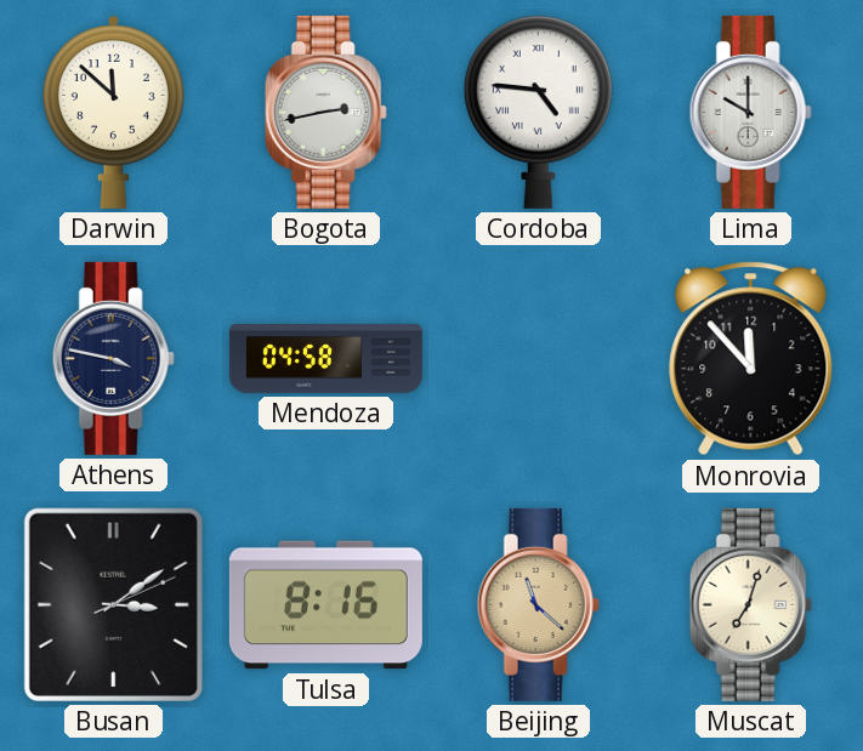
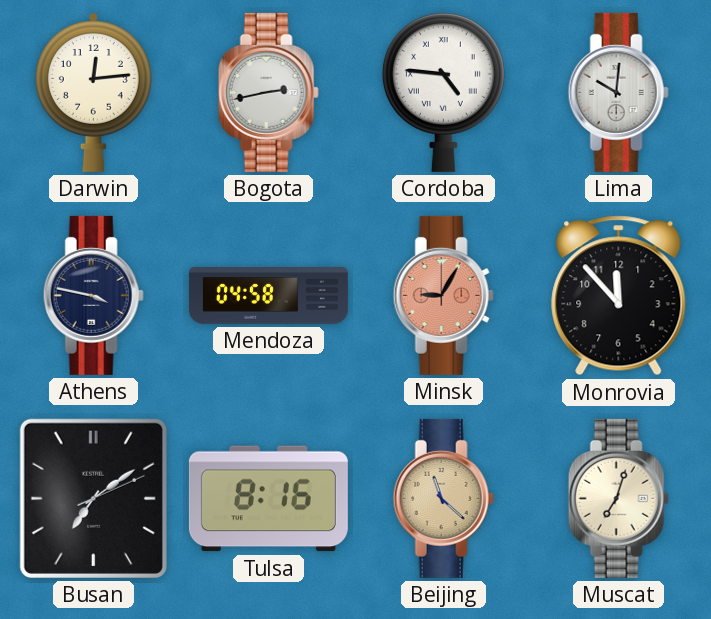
Darwin: 11:52 -> 12:14
Lima: 10:00 -> 10:01
Minsk: none -> 9:05
Busan: 3:09 -> 7:09
